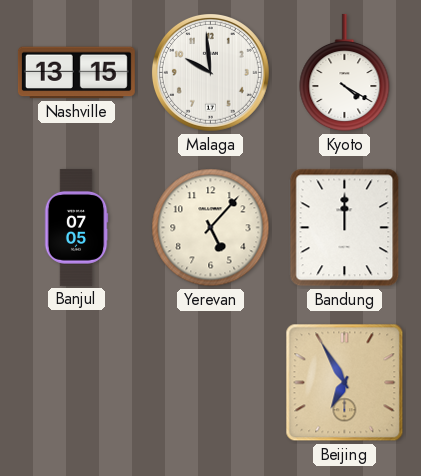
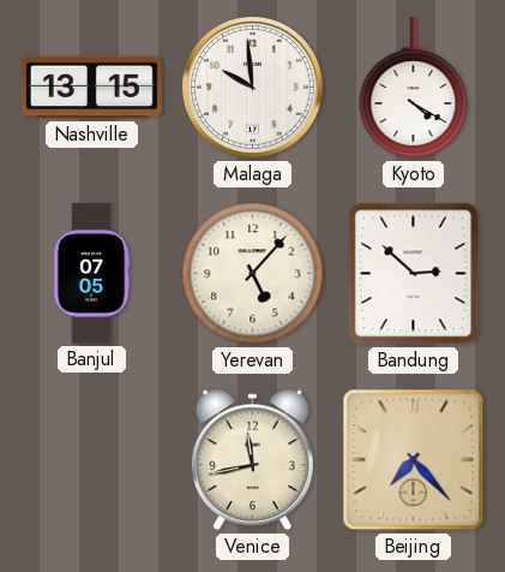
Bandung: 12:00 -> 2:52
Venice: none -> 11:43
Beijing: 6:55 -> 7:23
